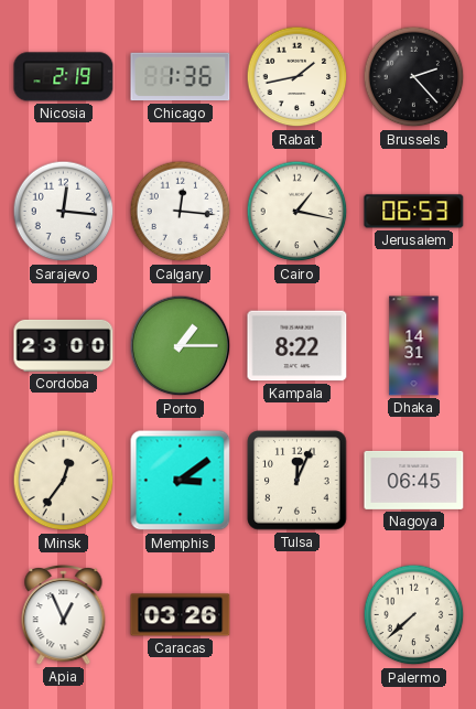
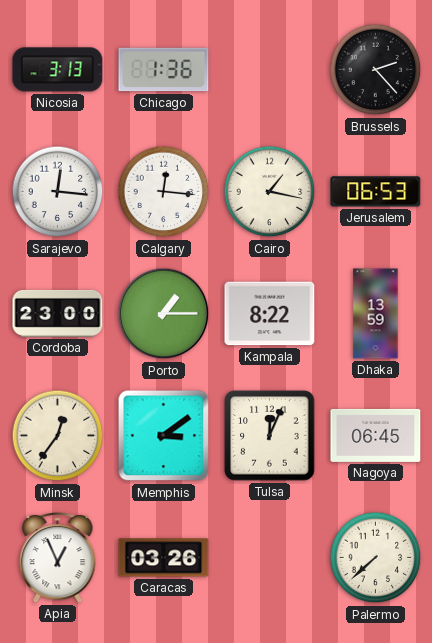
Nicosia: 2:19 -> 3:13
Rabat: 1:43 -> none
Dhaka: 14:31 -> 13:59
